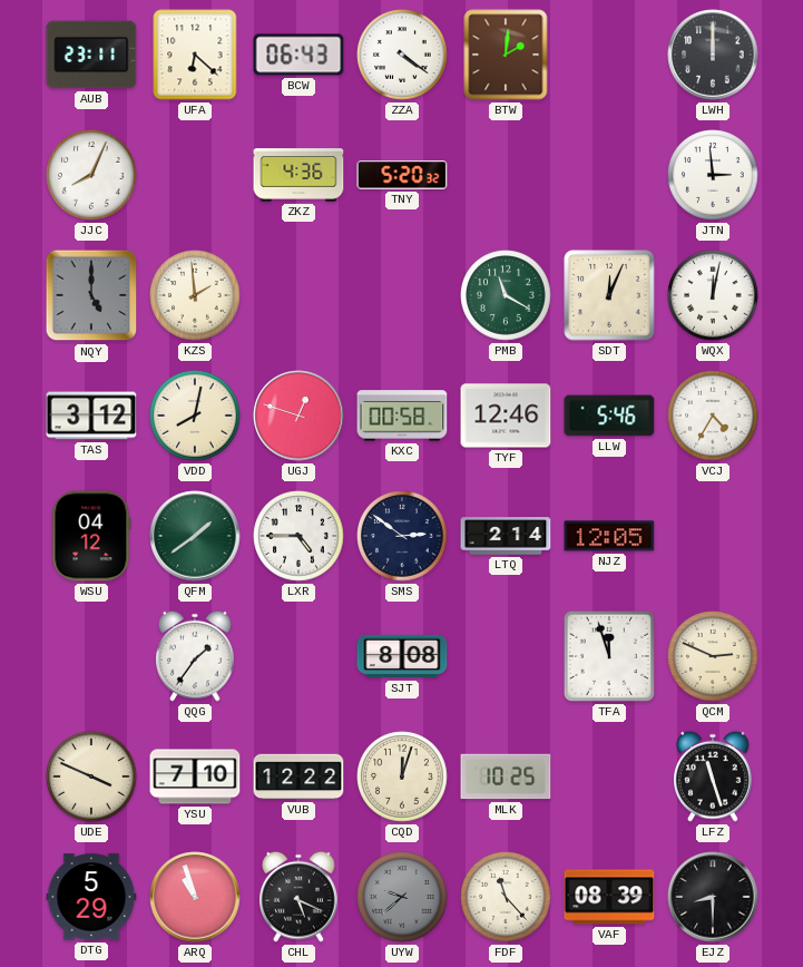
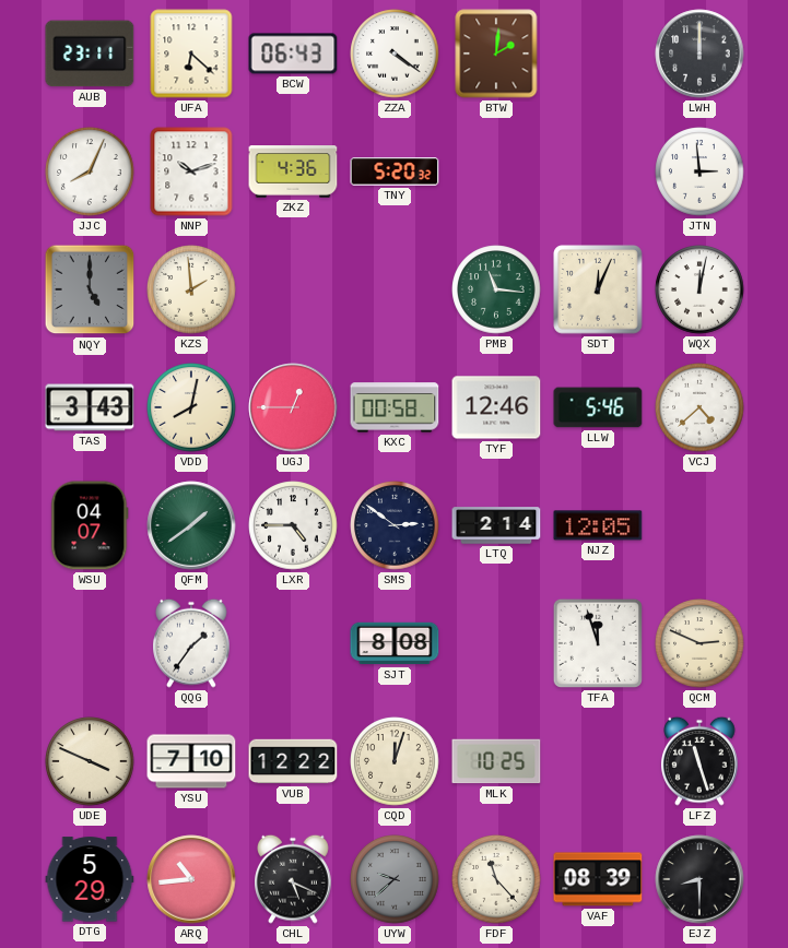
NNP: none -> 10:12
PMB: 11:20 -> 11:16
TAS: 3:12 -> 3:43
UGJ: 12:48 -> 12:45
VCJ: 4:35 -> 4:38
WSU: 04:12 -> 04:07
ARQ: 10:57 -> 10:44
